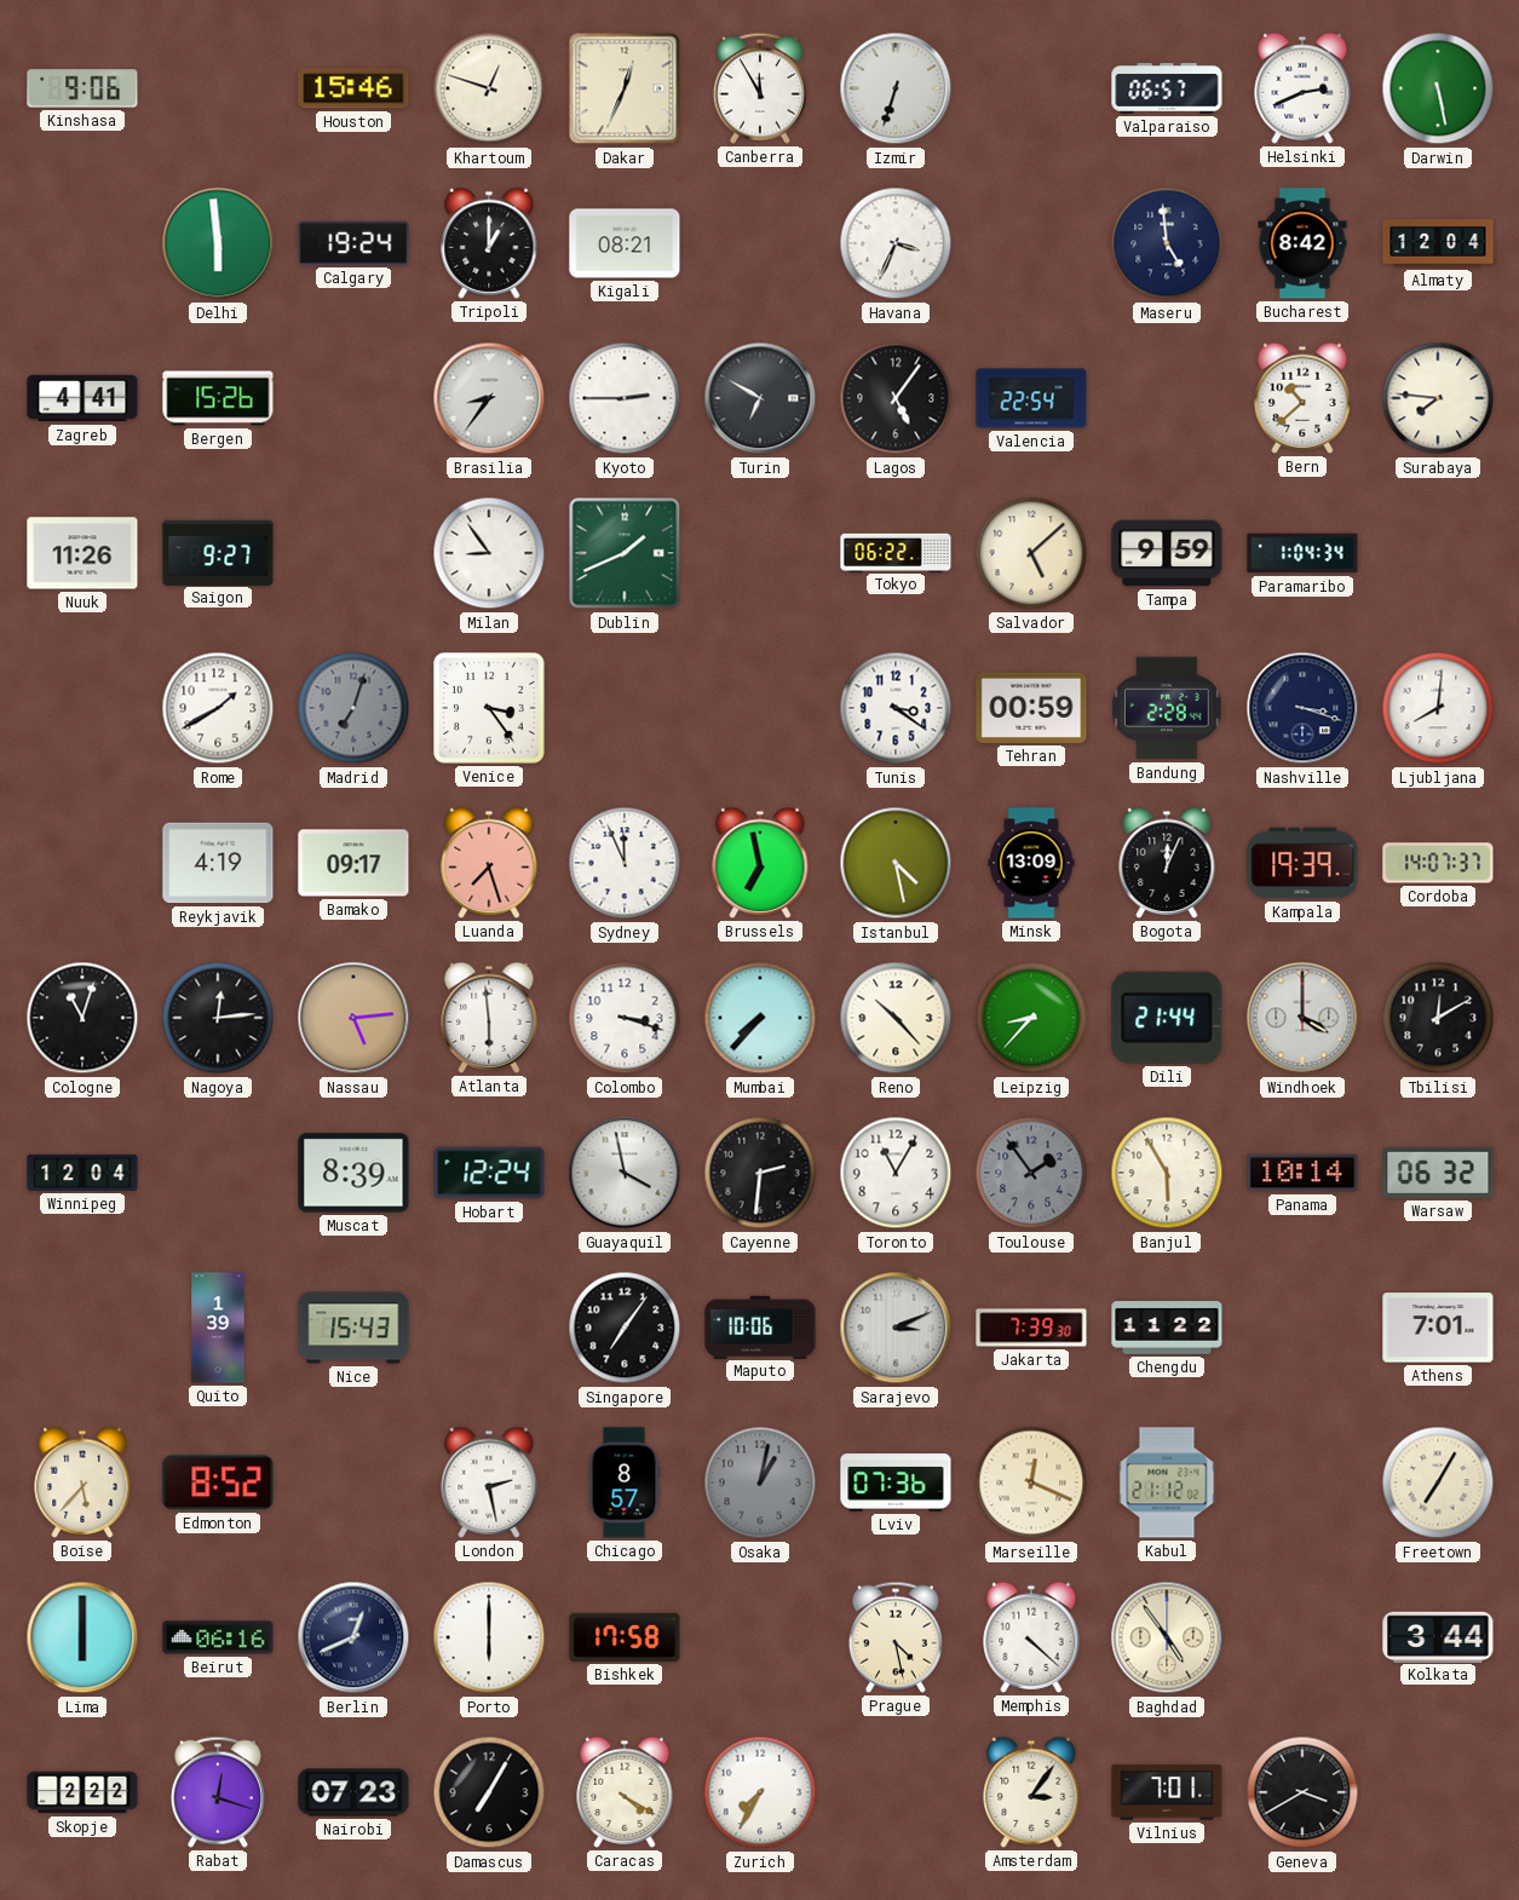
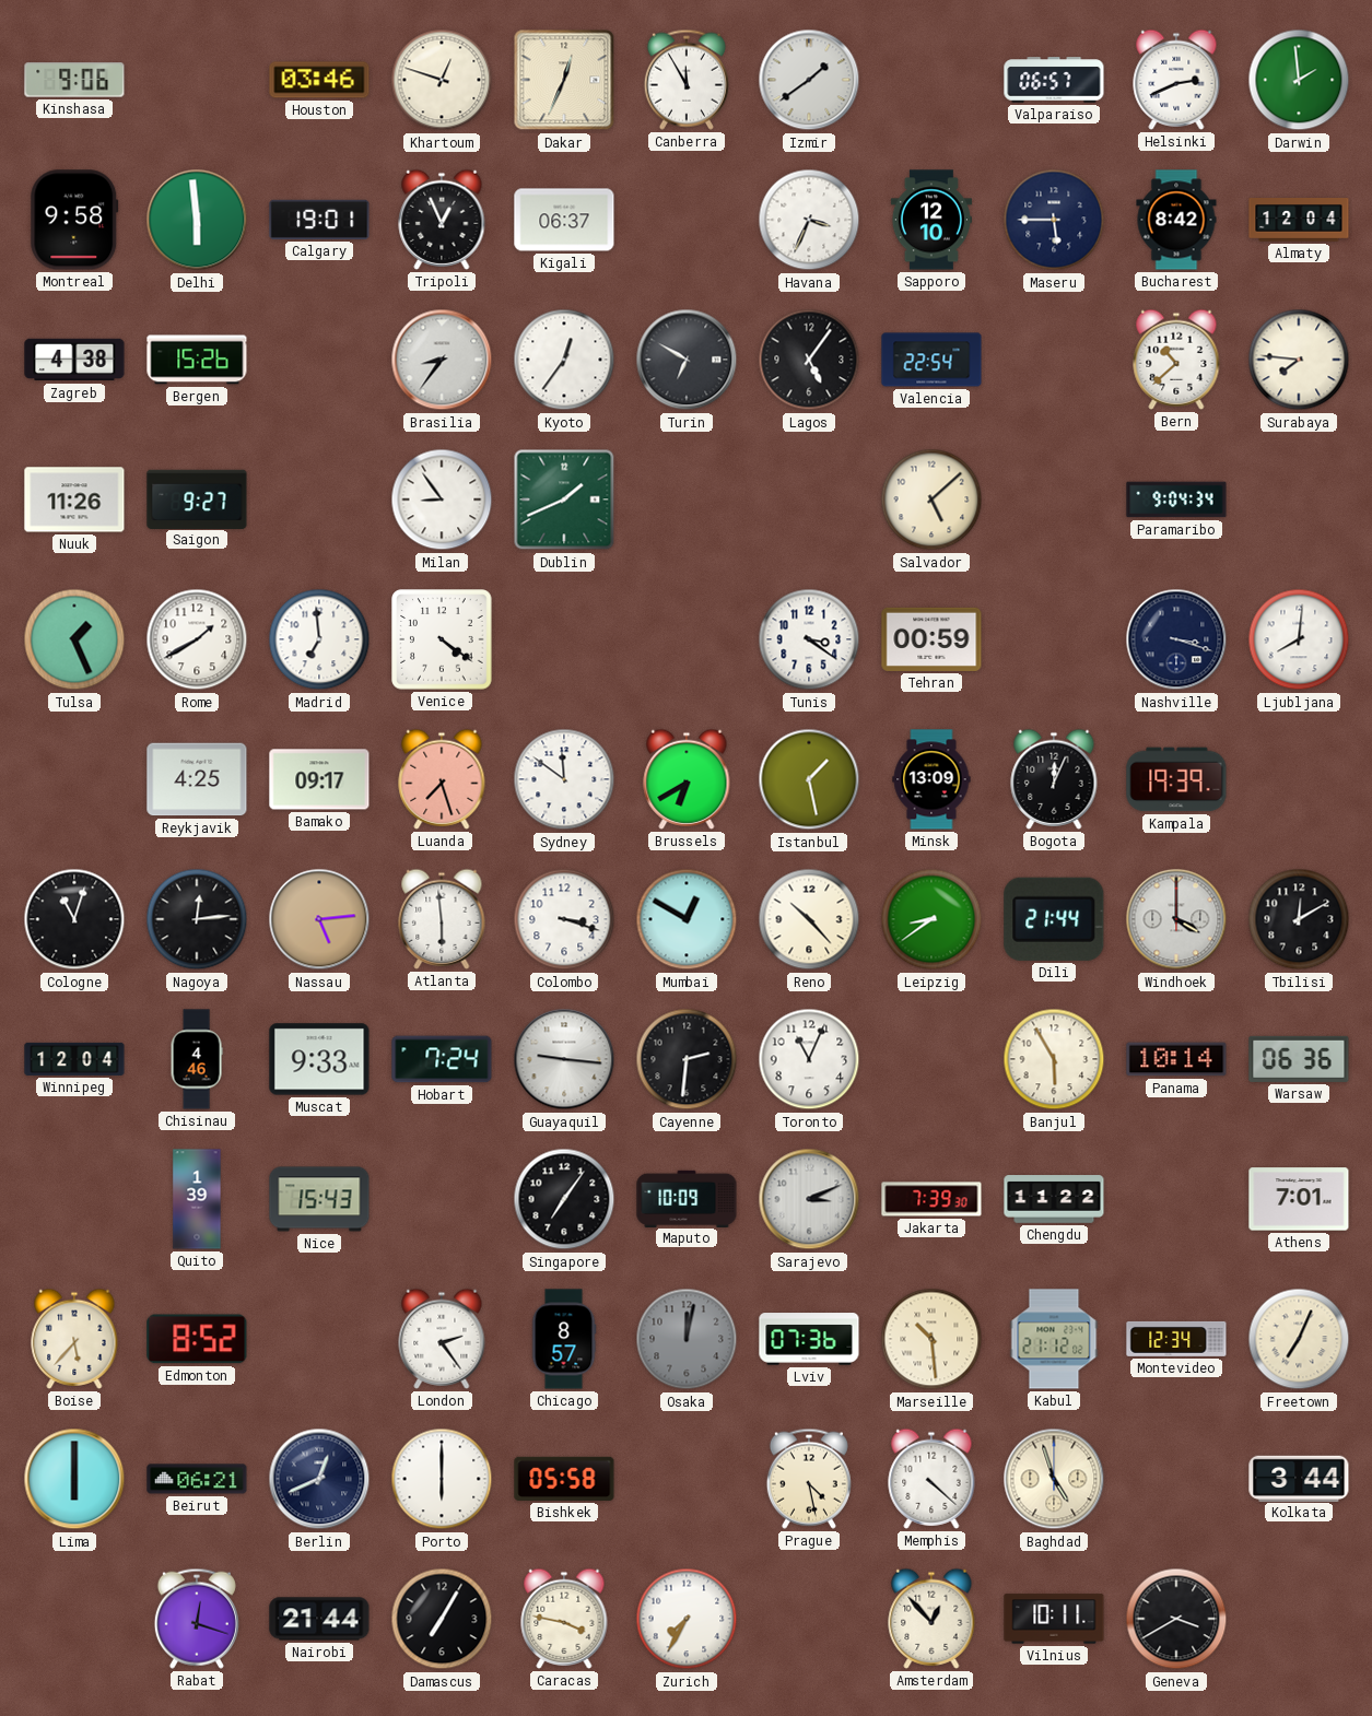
Houston: 15:46 -> 03:46
Izmir: 6:33 -> 1:39
Darwin: 5:28 -> 1:59
Montreal: none -> 9:58
Calgary: 19:24 -> 19:01
Tripoli: 1:00 -> 12:56
Kigali: 08:21 -> 06:37
Sapporo: none -> 12:10
Maseru: 4:59 -> 5:45
Zagreb: 4:41 -> 4:38
Kyoto: 2:45 -> 12:36
Tokyo: 06:22 -> none
Tampa: 9:59 -> none
Paramaribo: 1:04 -> 9:04
Tulsa: none -> 1:26
Madrid: 7:03 -> 6:59
Madrid dial: grey -> white
Venice: 3:24 -> 4:21
Bandung: 2:28 -> none
Reykjavik: 4:19 -> 4:25
Sydney: 11:56 -> 11:51
Brussels: 6:58 -> 6:40
Istanbul: 4:28 -> 1:28
Cordoba: 14:07 -> none
Mumbai: 7:37 -> 12:50
Leipzig: 8:37 -> 8:39
Chisinau: none -> 4:46
Muscat: 8:39 -> 9:33
Hobart: 12:24 -> 7:24
Guayaquil: 3:58 -> 9:16
Toronto: 11:05 -> 11:04
Toulouse: 1:54 -> none
Warsaw: 06:32 -> 06:36
Maputo: 10:06 -> 10:09
London: 2:28 -> 2:24
Osaka: 1:02 -> 12:02
Marseille: 12:19 -> 10:29
Montevideo: none -> 12:34
Freetown: 7:05 -> 7:04
Beirut: 06:16 -> 06:21
Bishkek: 17:58 -> 05:58
Baghdad: 4:54 -> 4:57
Skopje: 2:22 -> none
Nairobi: 07:23 -> 21:44
Caracas: 4:20 -> 3:47
Amsterdam: 3:06 -> 12:53
Vilnius: 7:01 -> 10:11
